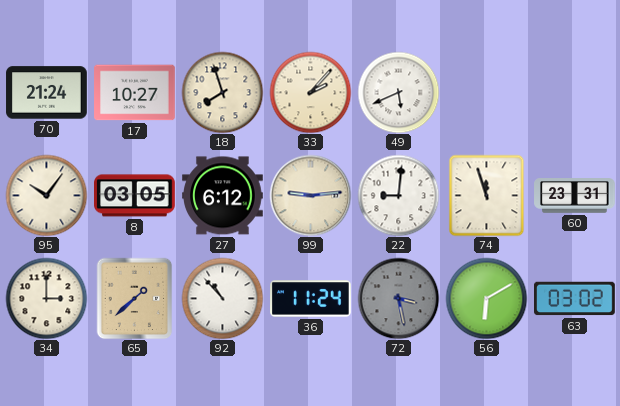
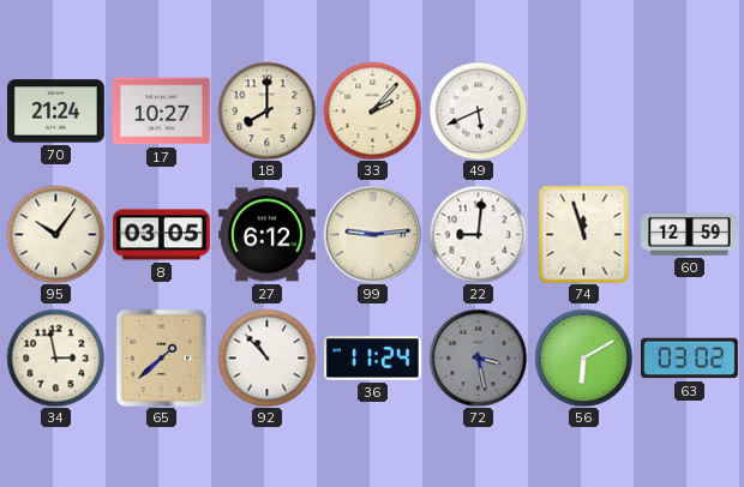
18: 7:57 -> 8:00
60: 23:31 -> 12:59
34: 3:00 -> 2:58
